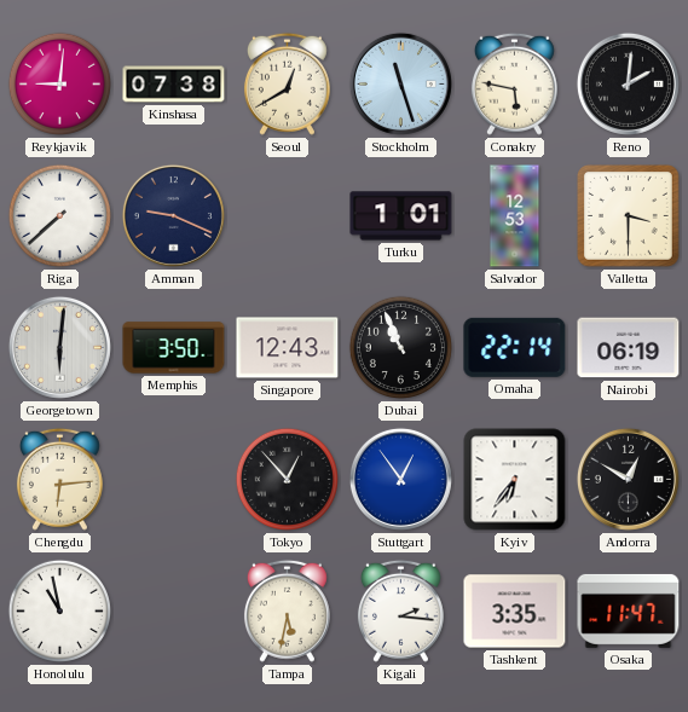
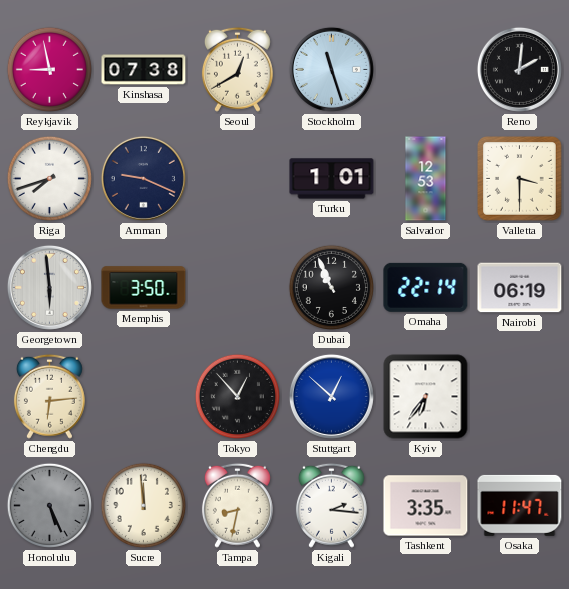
Reykjavik: 9:01 -> 8:58
Conakry: 5:47 -> none
Riga: 7:38 -> 7:42
Georgetown: 6:01 -> 5:59
Singapore: 12:43 -> none
Stuttgart: 12:54 -> 12:52
Andorra: 12:50 -> none
Honolulu: 10:58 -> 5:26
Honolulu dial: white -> grey
Sucre: none -> 11:59
Tampa: 5:32 -> 8:32
